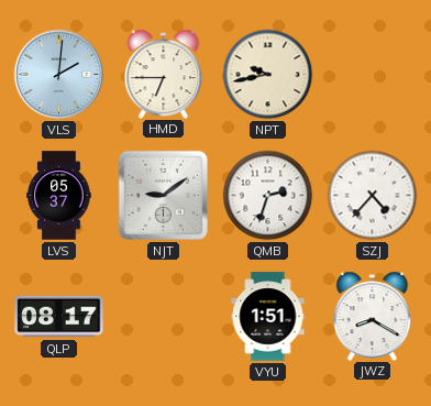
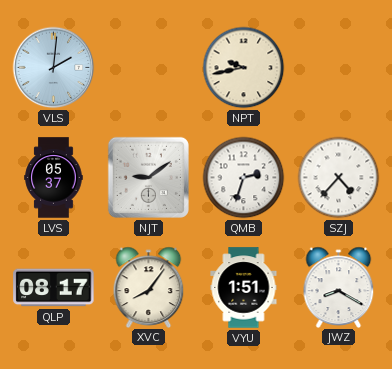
HMD: 6:45 -> none
XVC: none -> 8:06
